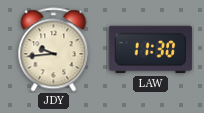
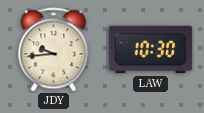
LAW: 11:30 -> 10:30
